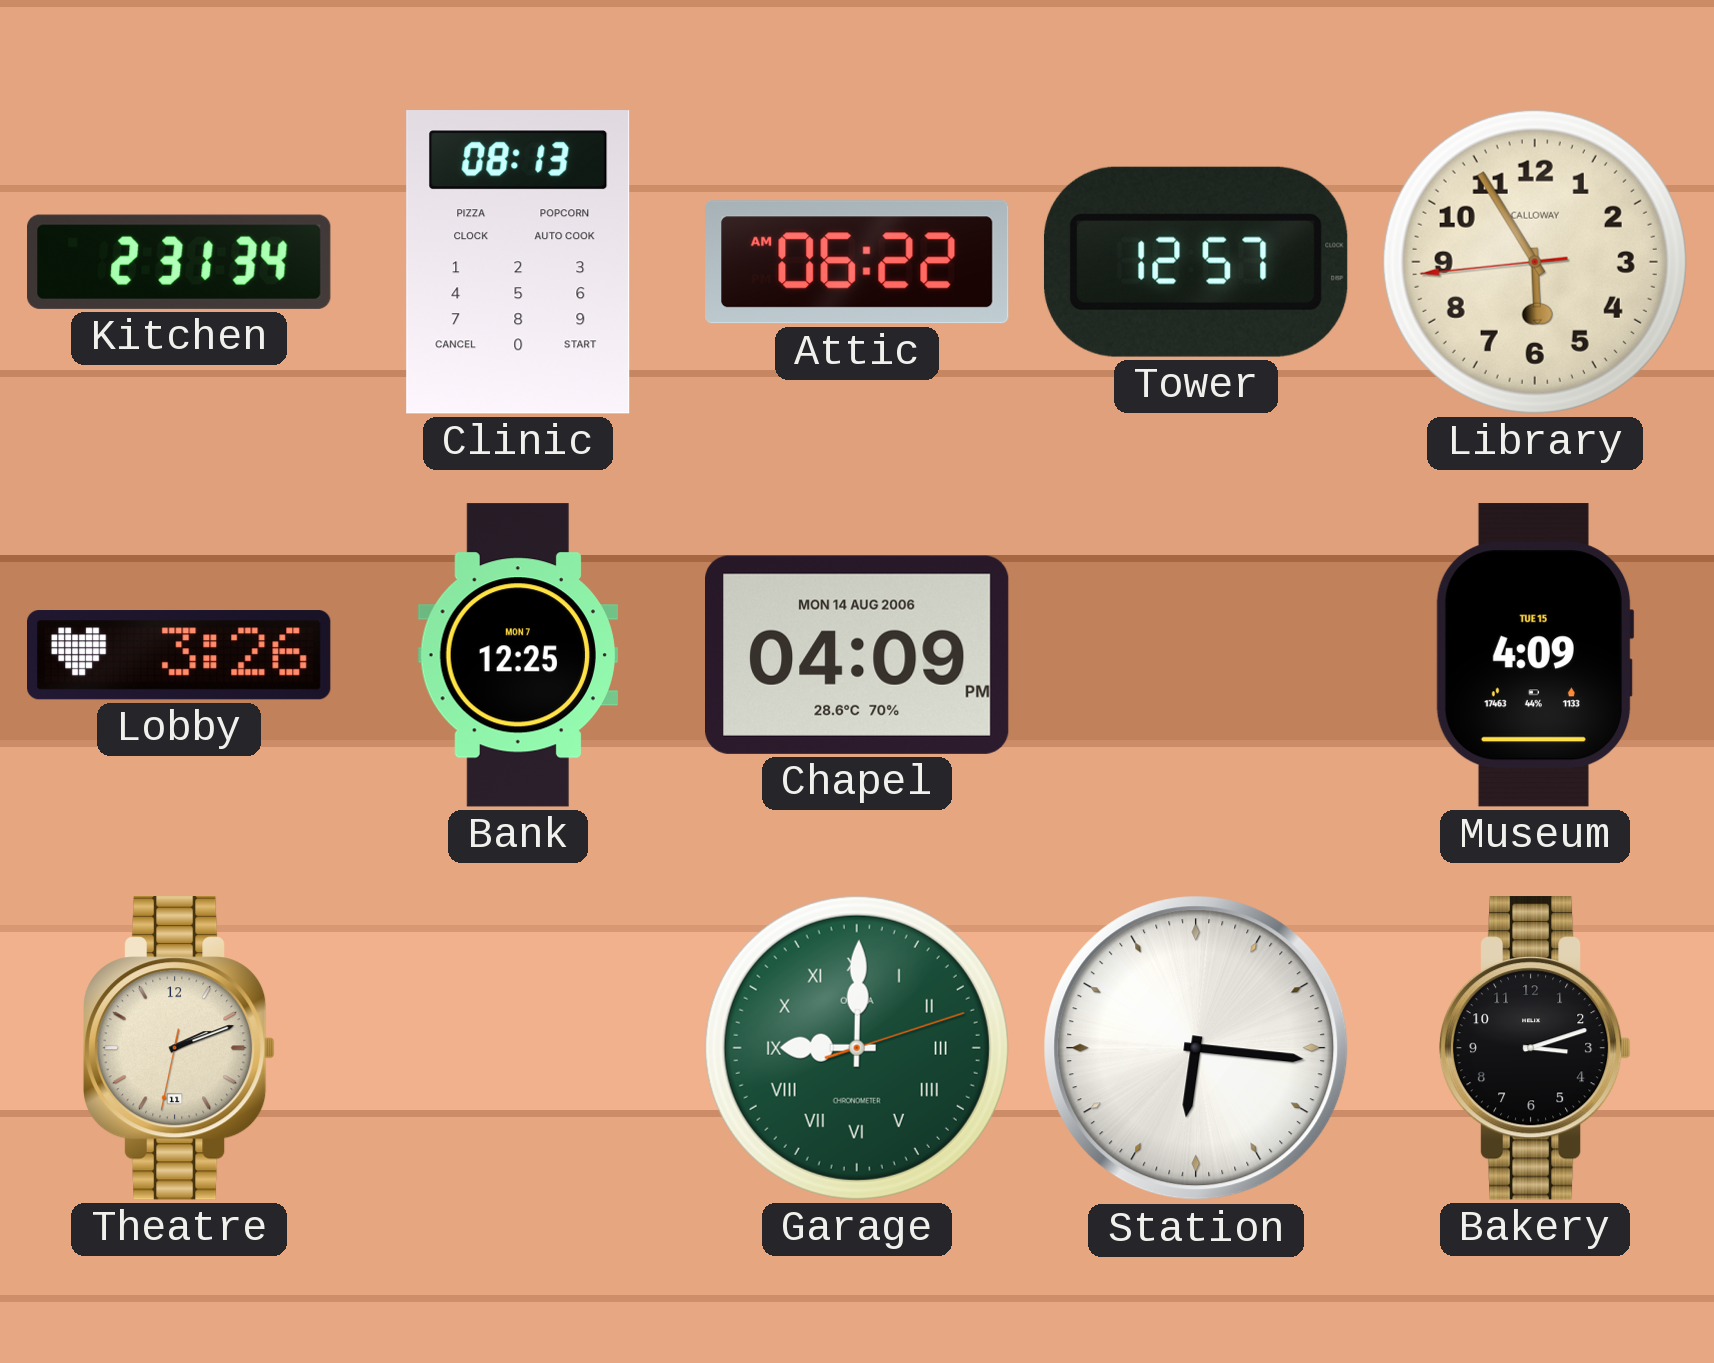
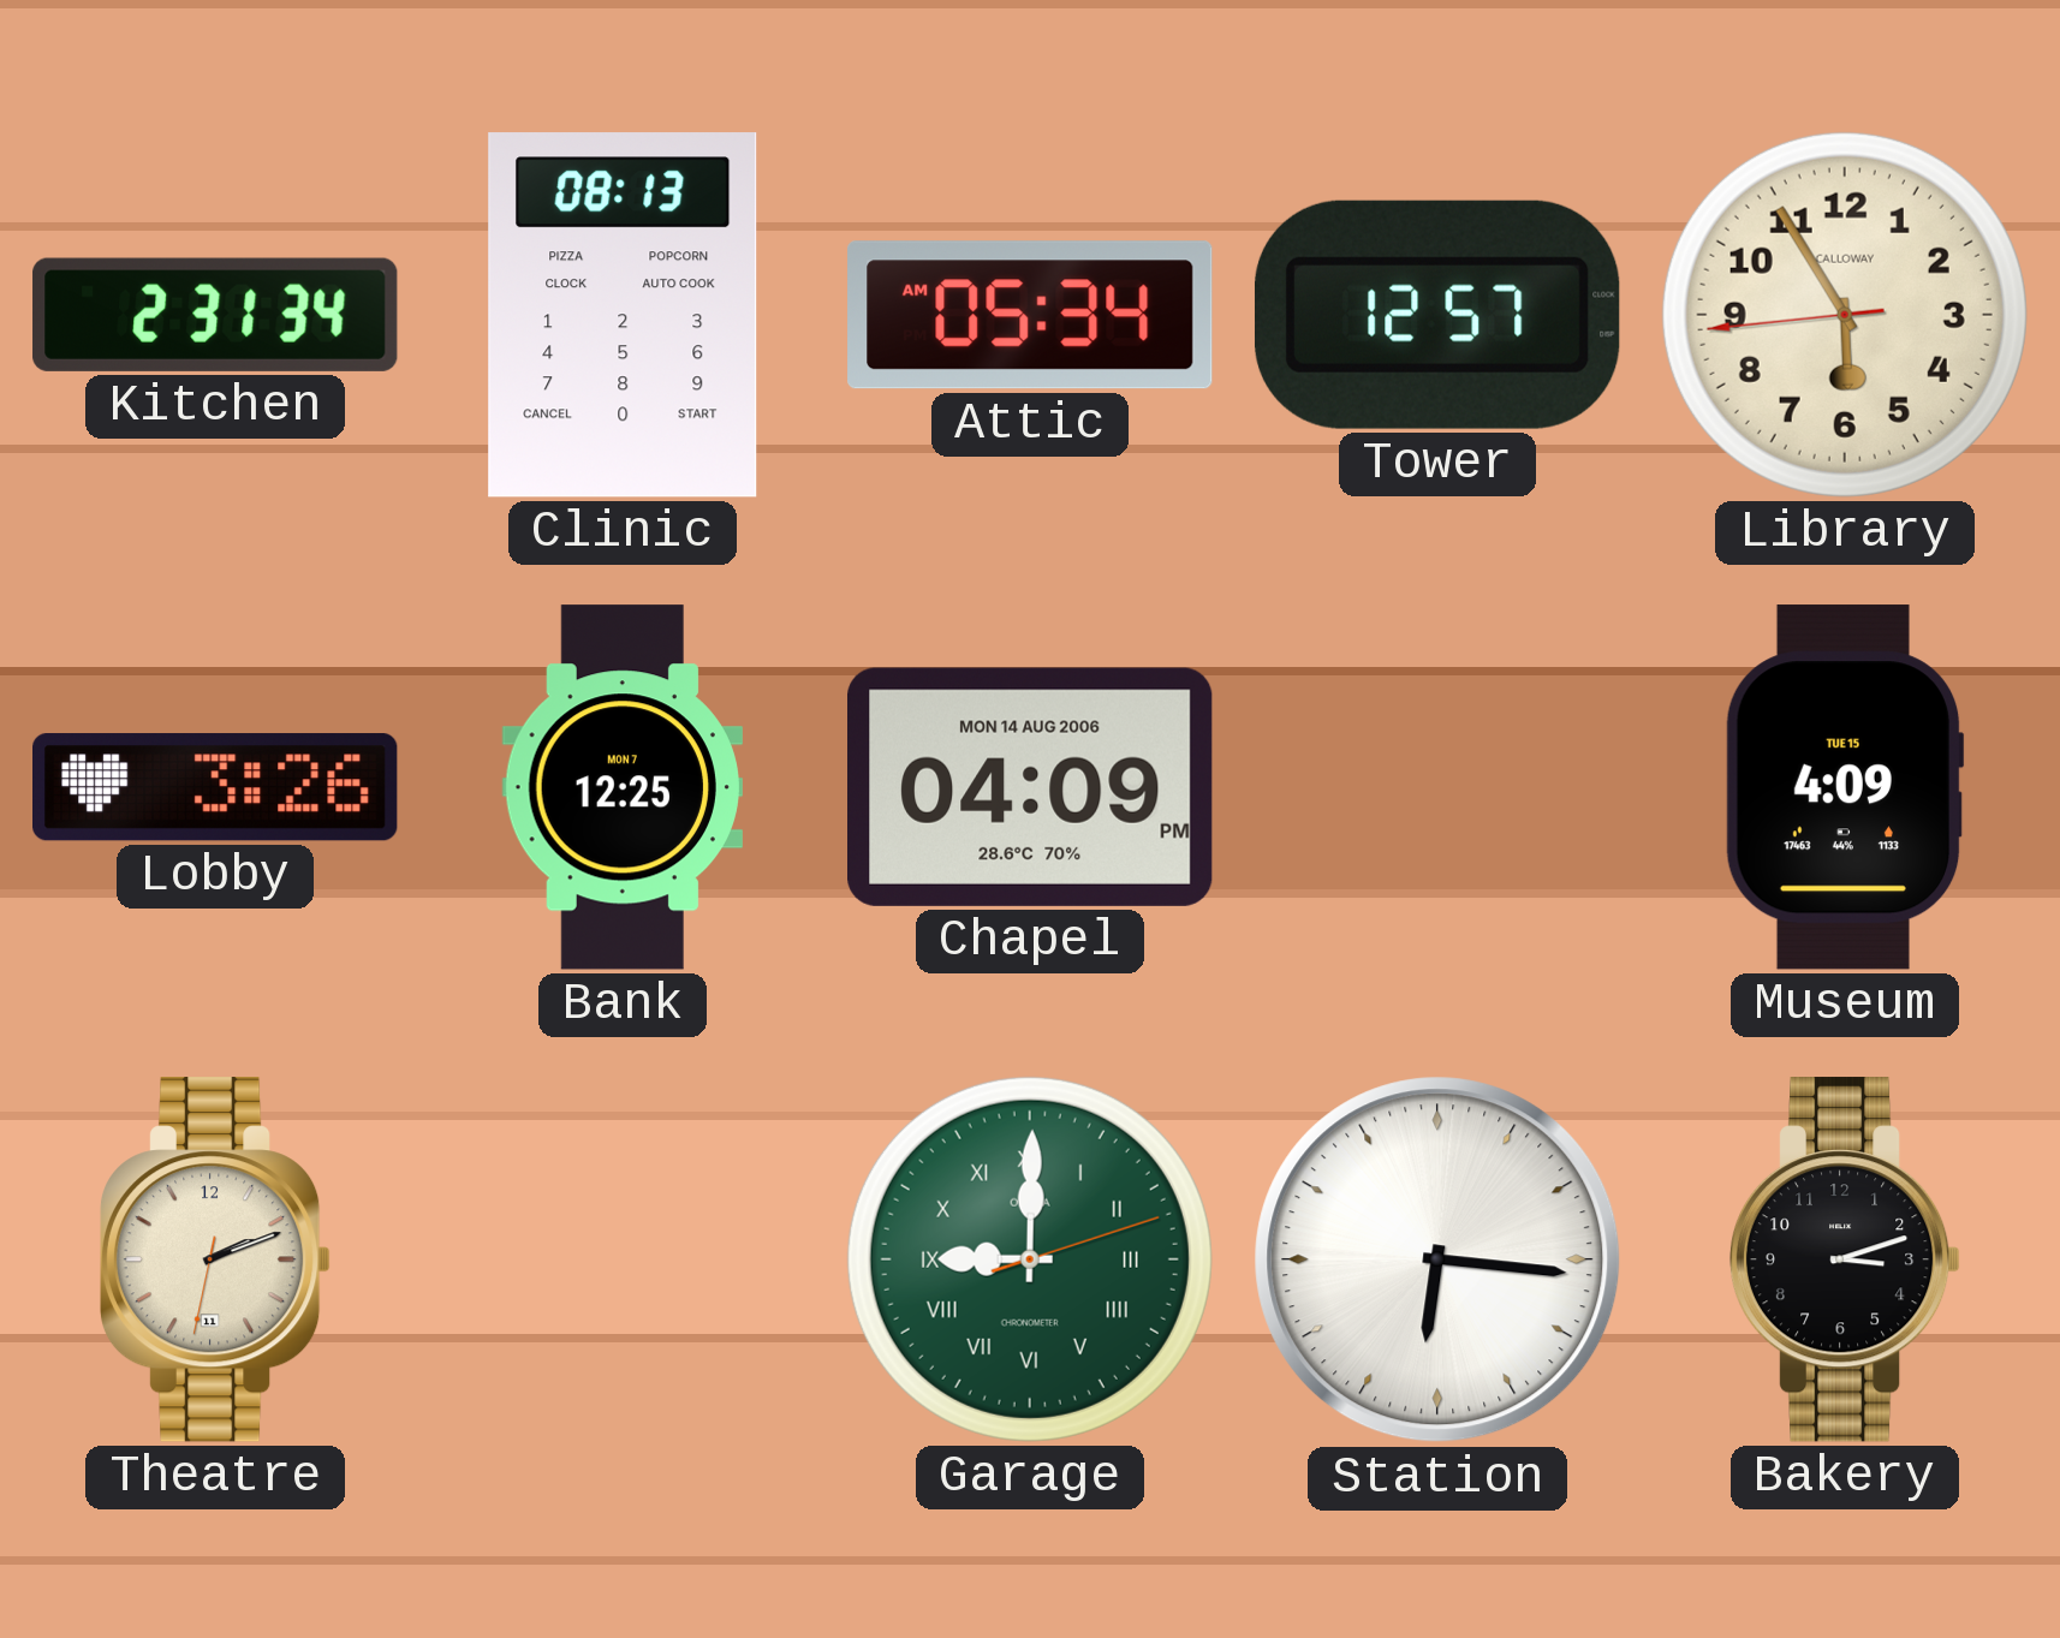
Attic: 06:22 -> 05:34
